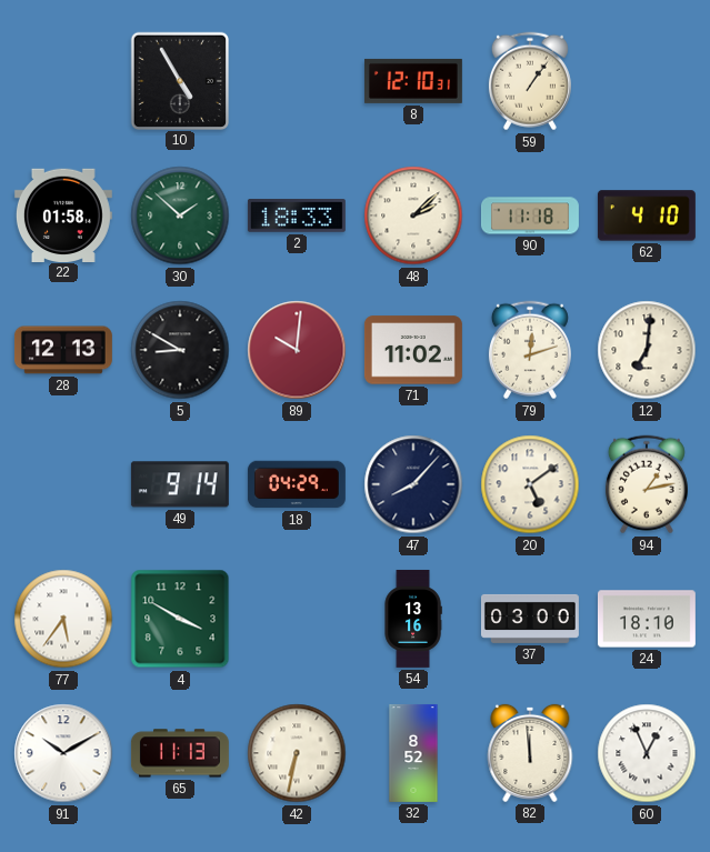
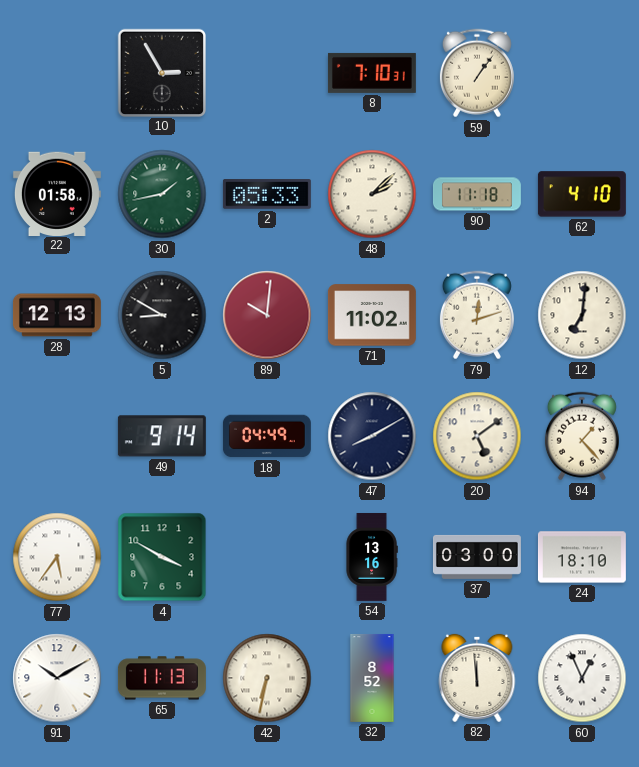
10: 4:55 -> 2:55
8: 12:10 -> 7:10
30: 1:52 -> 1:43
2: 18:33 -> 05:33
18: 04:29 -> 04:49
47: 8:07 -> 8:10
94: 1:13 -> 1:23
